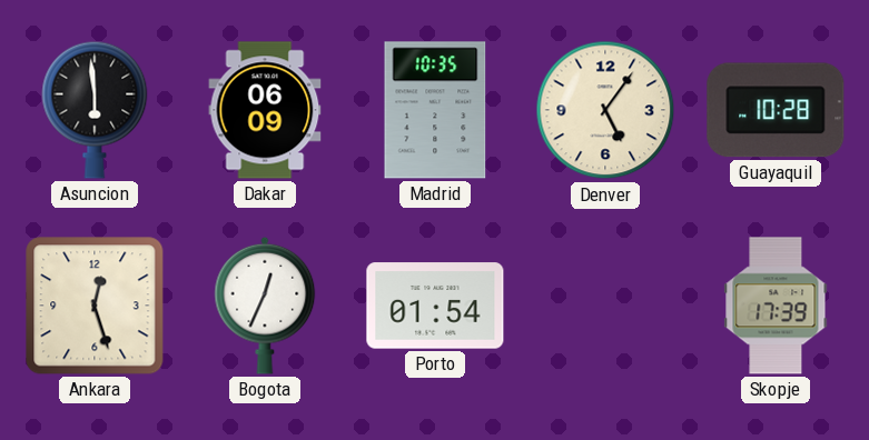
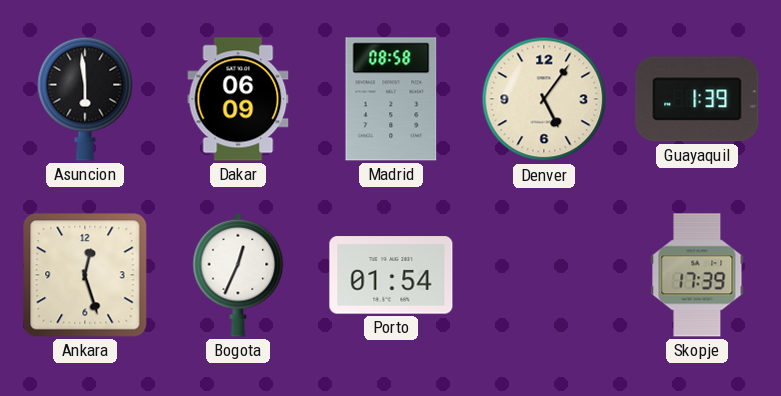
Madrid: 10:35 -> 08:58
Guayaquil: 10:28 -> 1:39
